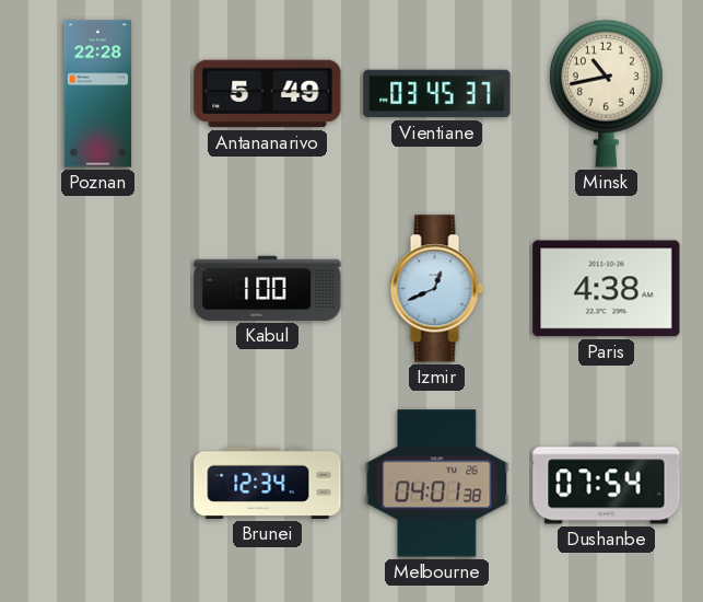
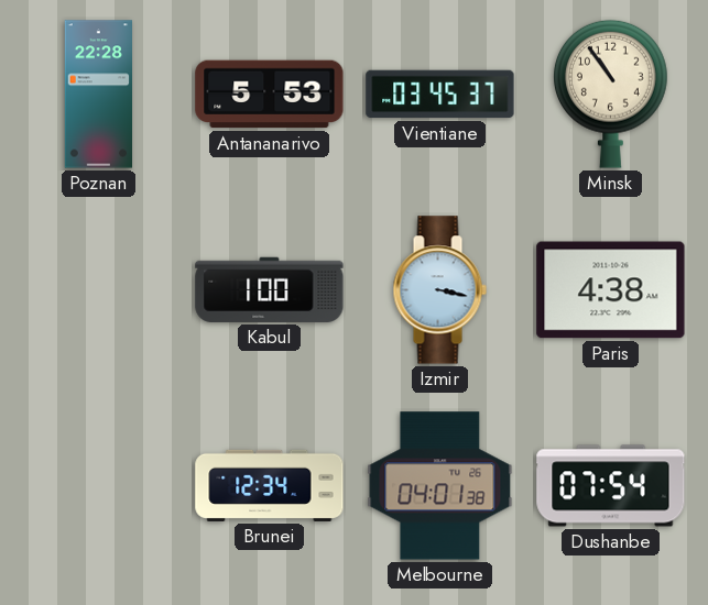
Antananarivo: 5:49 -> 5:53
Minsk: 10:43 -> 10:54
Izmir: 12:41 -> 3:17
